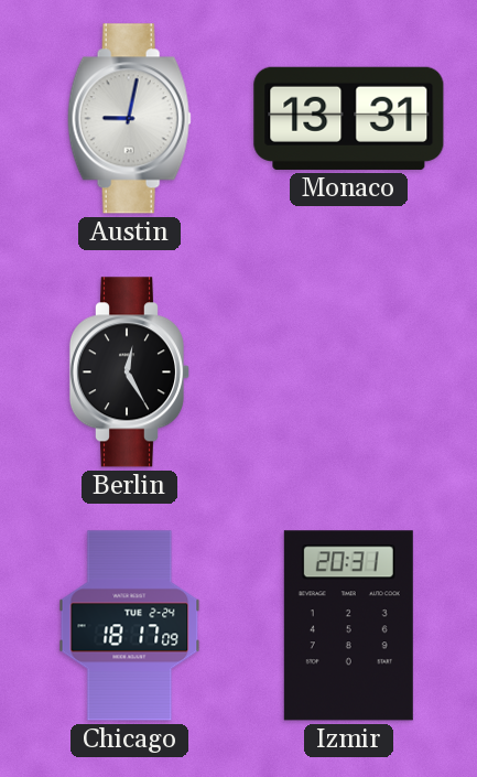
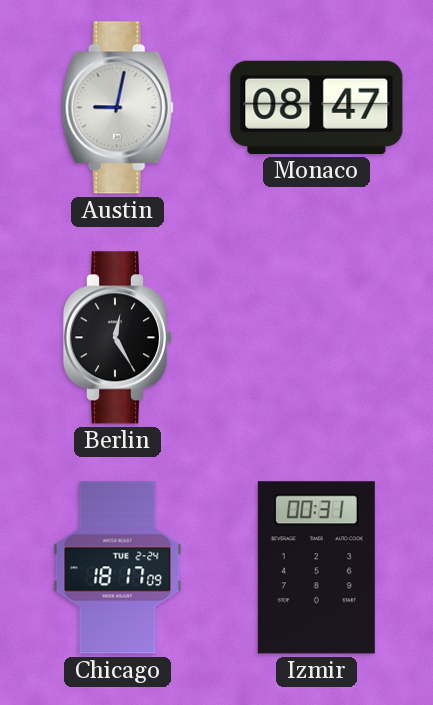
Monaco: 13:31 -> 08:47
Izmir: 20:31 -> 00:31
